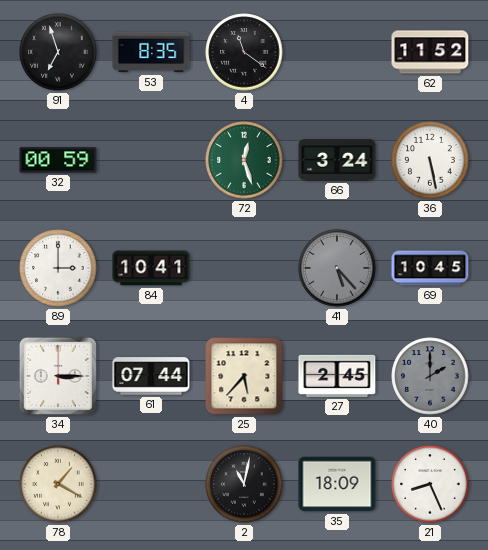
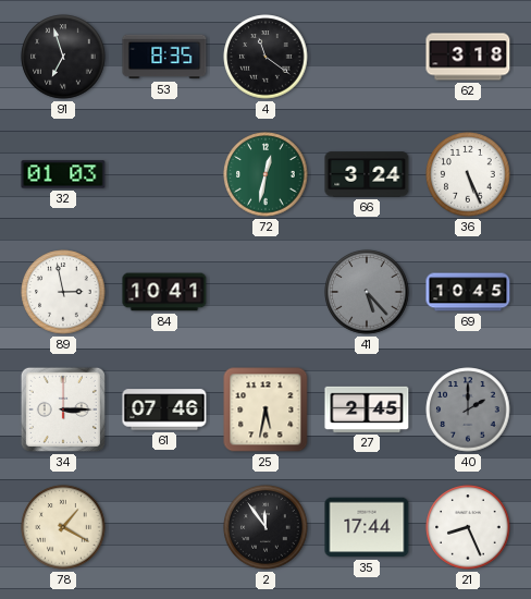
62: 11:52 -> 3:18
32: 00:59 -> 01:03
72: 12:27 -> 12:32
36: 5:28 -> 5:26
89: 3:00 -> 2:58
61: 07:44 -> 07:46
25: 5:37 -> 5:32
2: 11:02 -> 11:54
35: 18:09 -> 17:44
